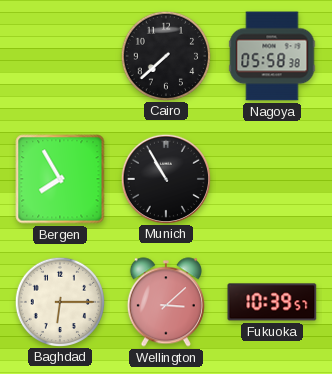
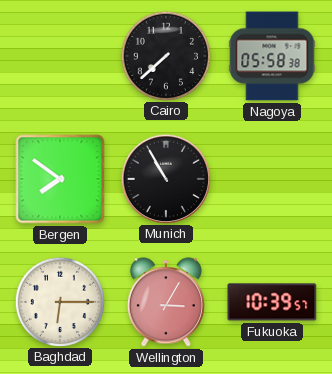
Bergen: 7:55 -> 7:51
Wellington: 3:08 -> 3:05
